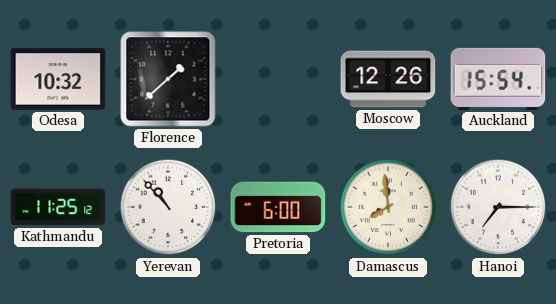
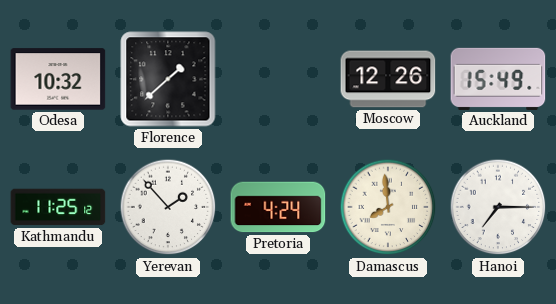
Auckland: 15:54 -> 15:49
Yerevan: 10:53 -> 1:53
Pretoria: 6:00 -> 4:24
